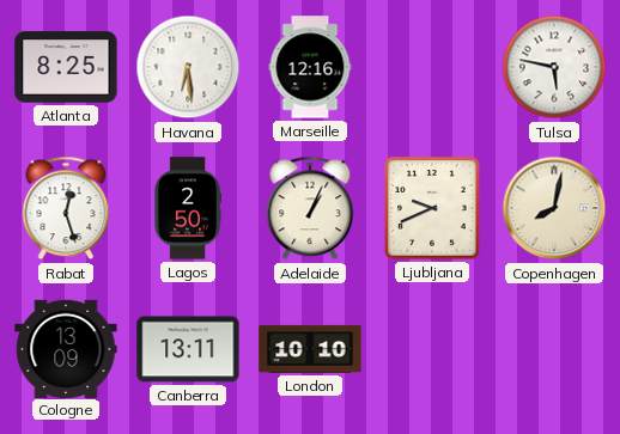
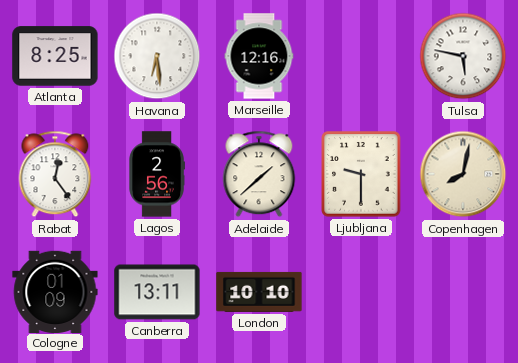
Rabat: 12:27 -> 12:24
Lagos: 2:50 -> 2:56
Adelaide: 1:04 -> 1:38
Ljubljana: 9:41 -> 9:30
Cologne: 13:09 -> 01:09
